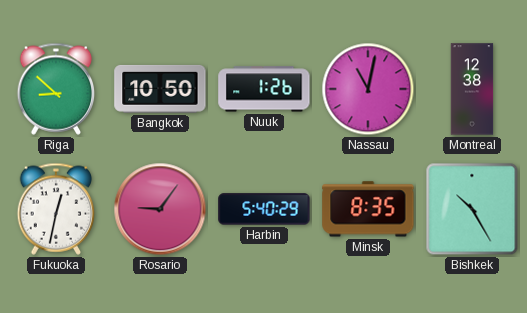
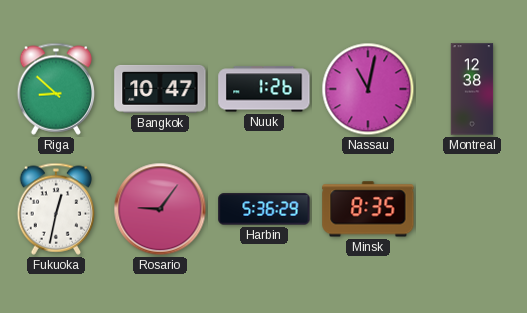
Bangkok: 10:50 -> 10:47
Harbin: 5:40 -> 5:36
Bishkek: 10:25 -> none
